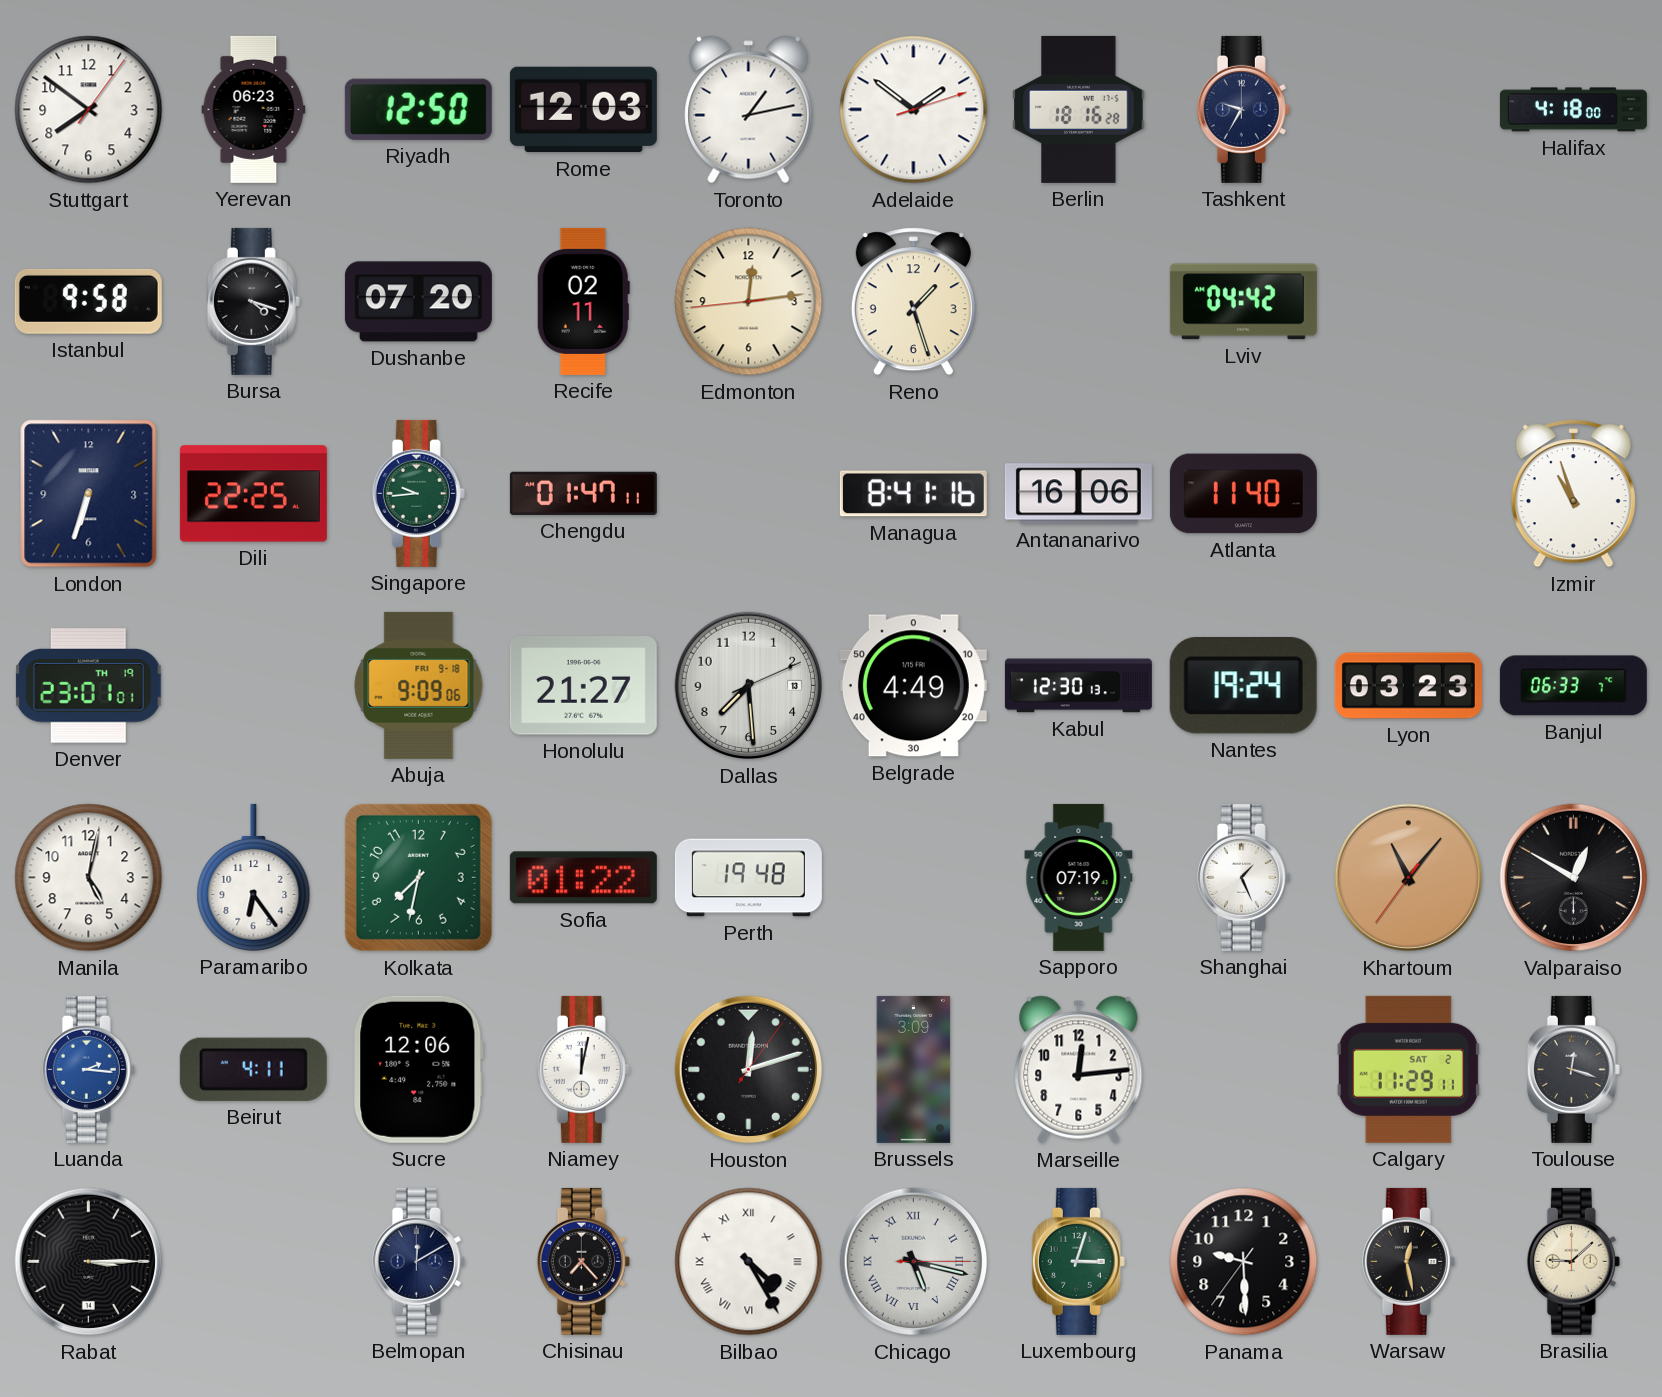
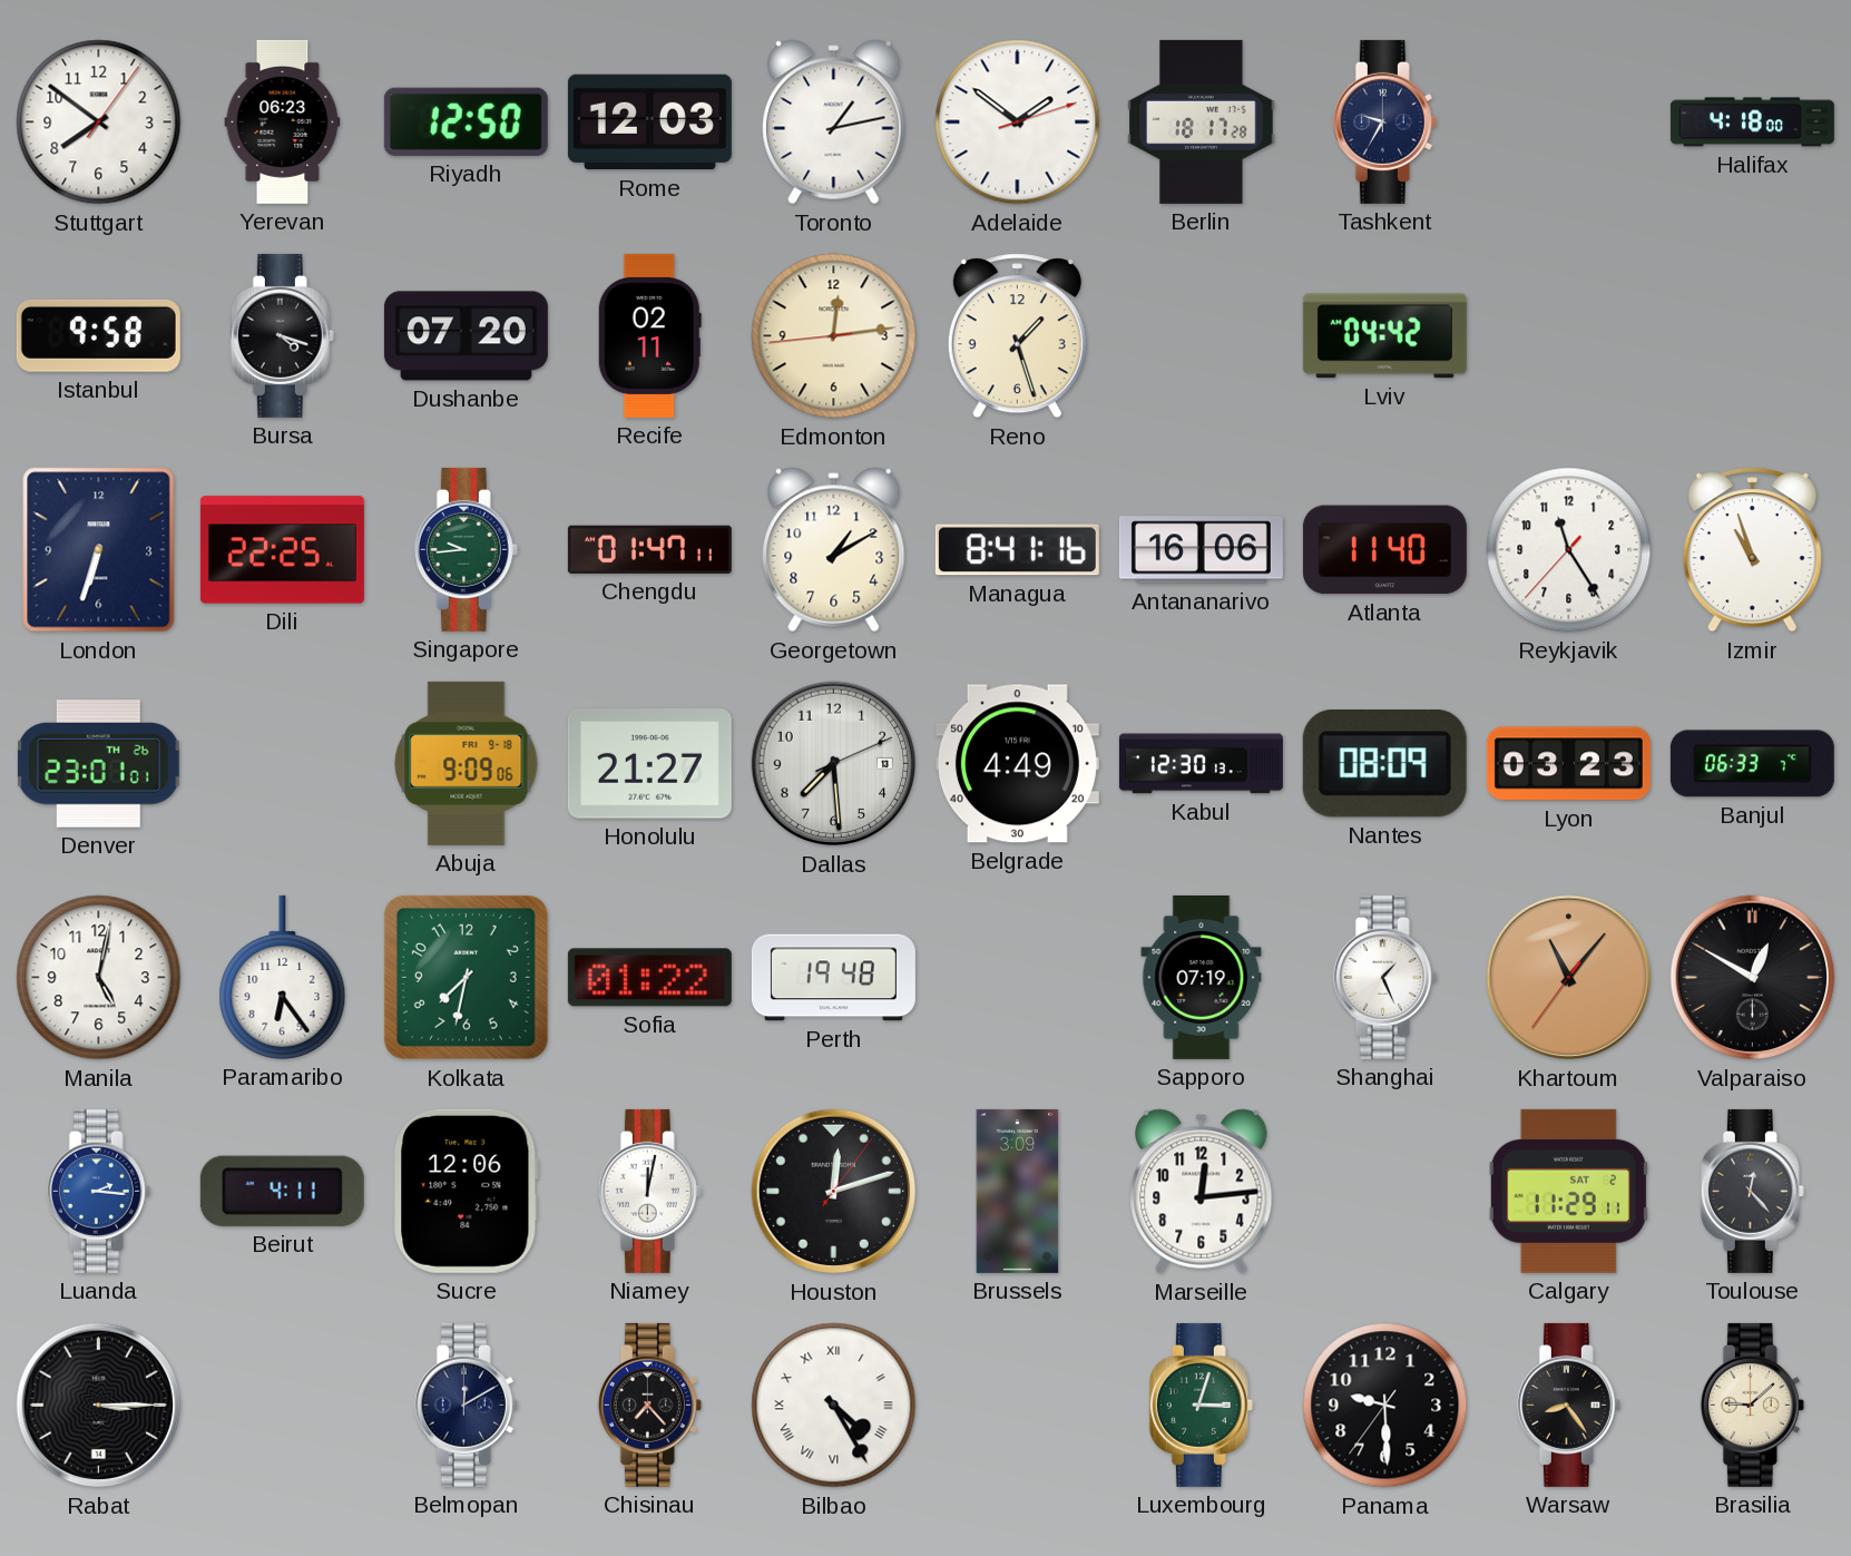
Berlin: 18:16 -> 18:17
Georgetown: none -> 1:10
Reykjavik: none -> 11:24
Denver date: TH 19 -> TH 26
Nantes: 19:24 -> 08:09
Toulouse: 12:18 -> 12:23
Chicago: 5:17 -> none
Warsaw: 12:28 -> 8:24
